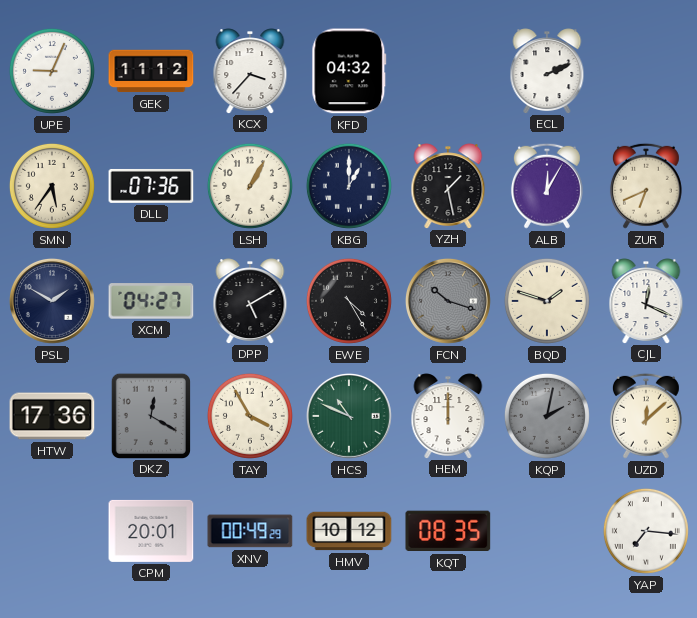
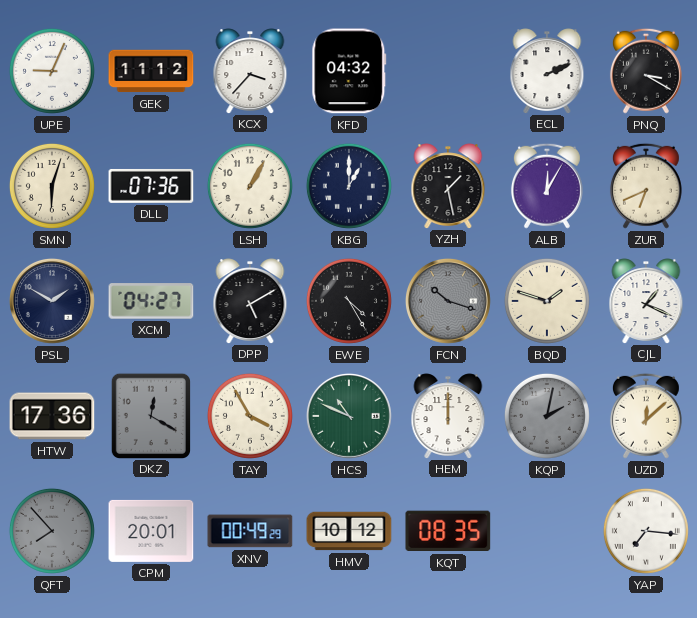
PNQ: none -> 3:20
SMN: 5:36 -> 6:03
CJL: 12:19 -> 1:19
QFT: none -> 7:53
